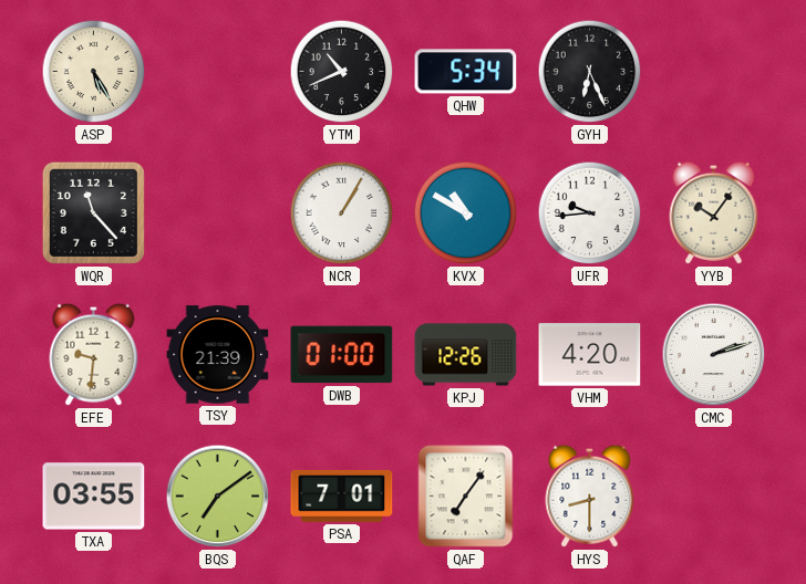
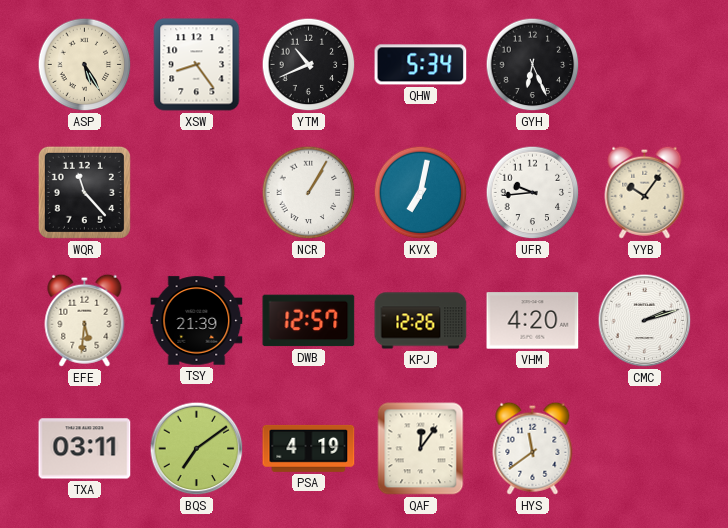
XSW: none -> 8:24
KVX: 10:50 -> 7:02
EFE: 9:31 -> 5:31
DWB: 01:00 -> 12:57
TXA: 03:55 -> 03:11
PSA: 7:01 -> 4:19
QAF: 7:06 -> 12:06
HYS: 8:30 -> 11:39
